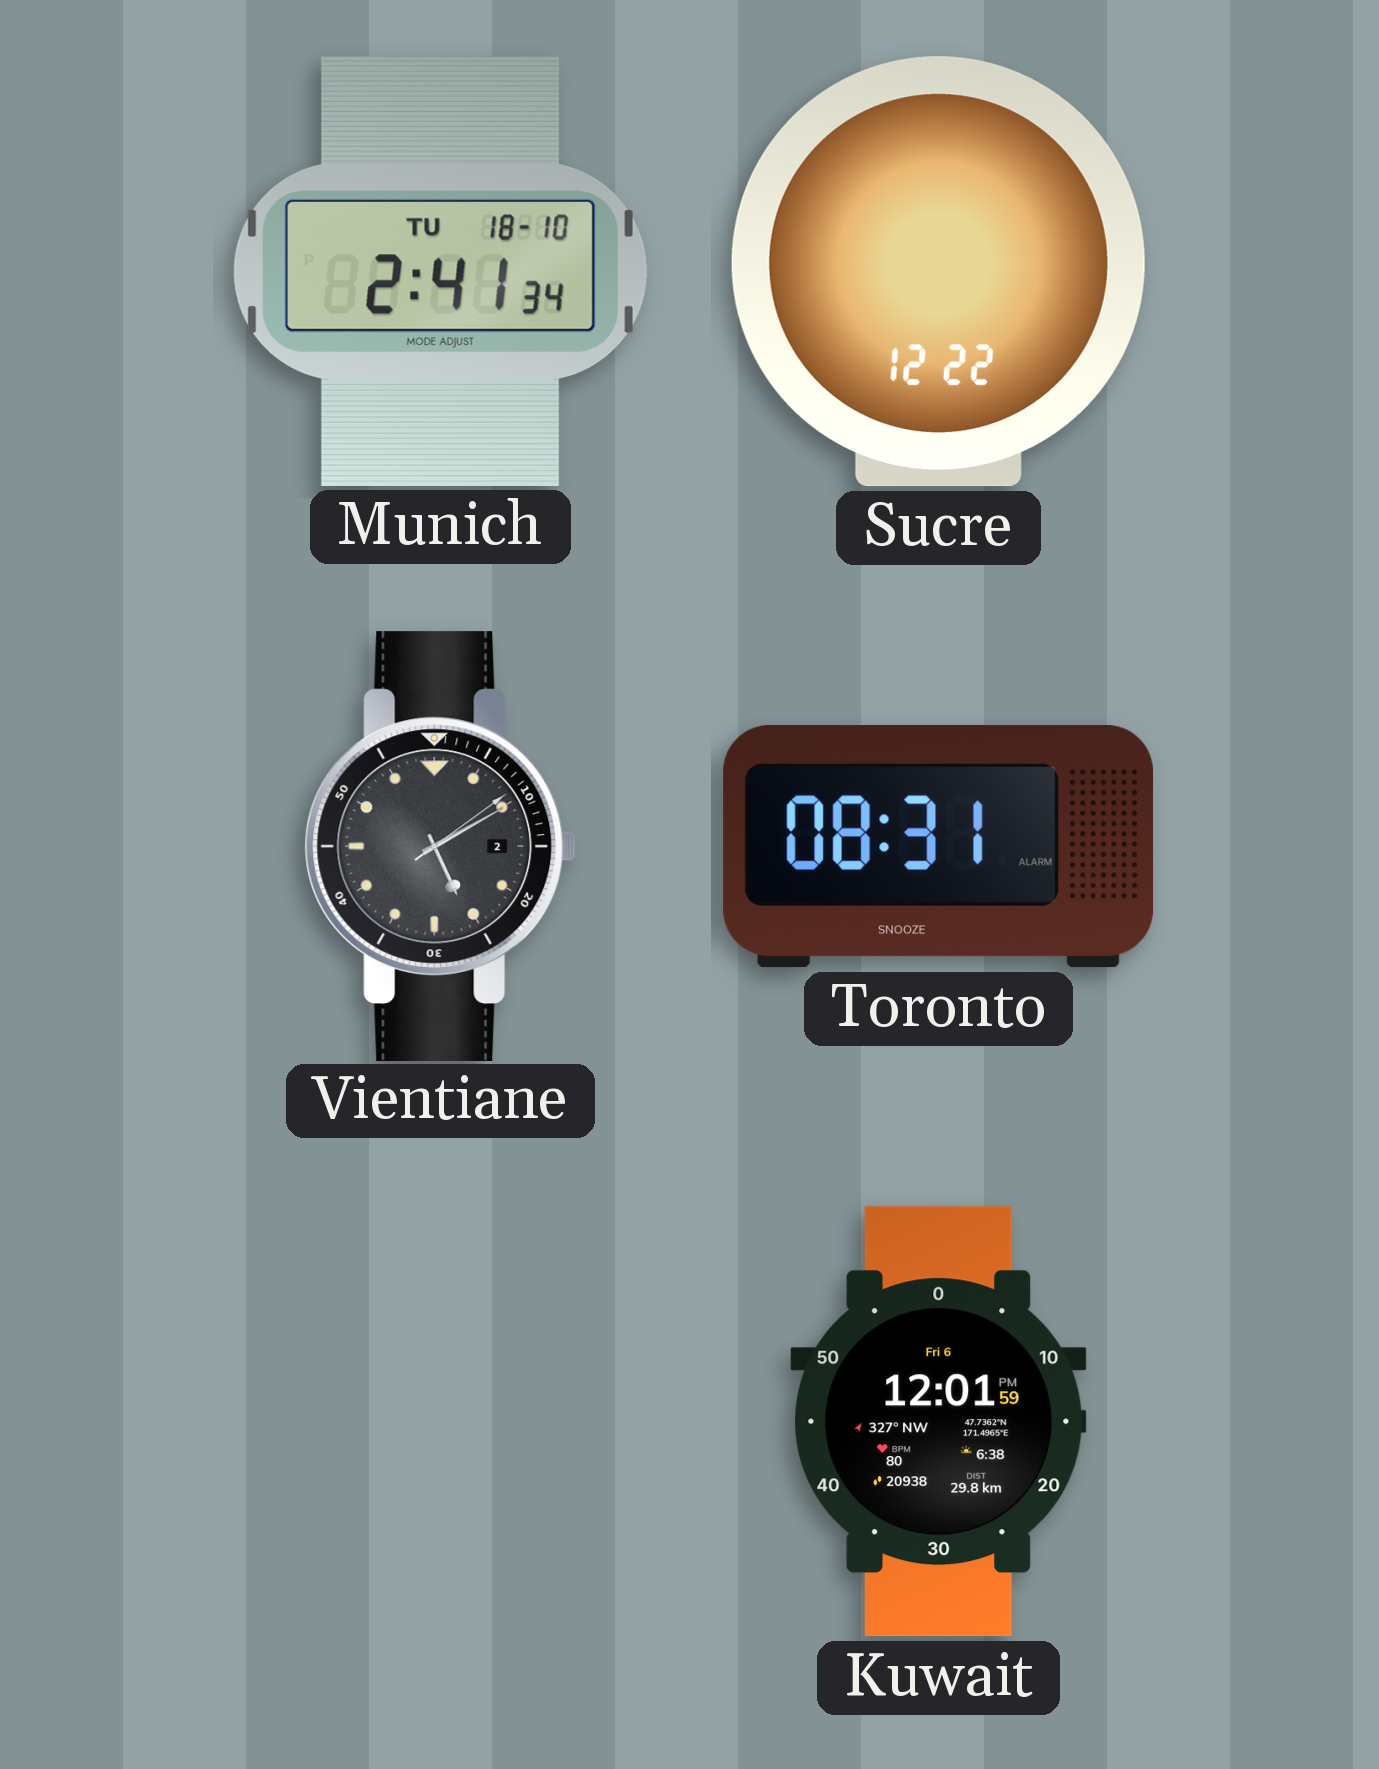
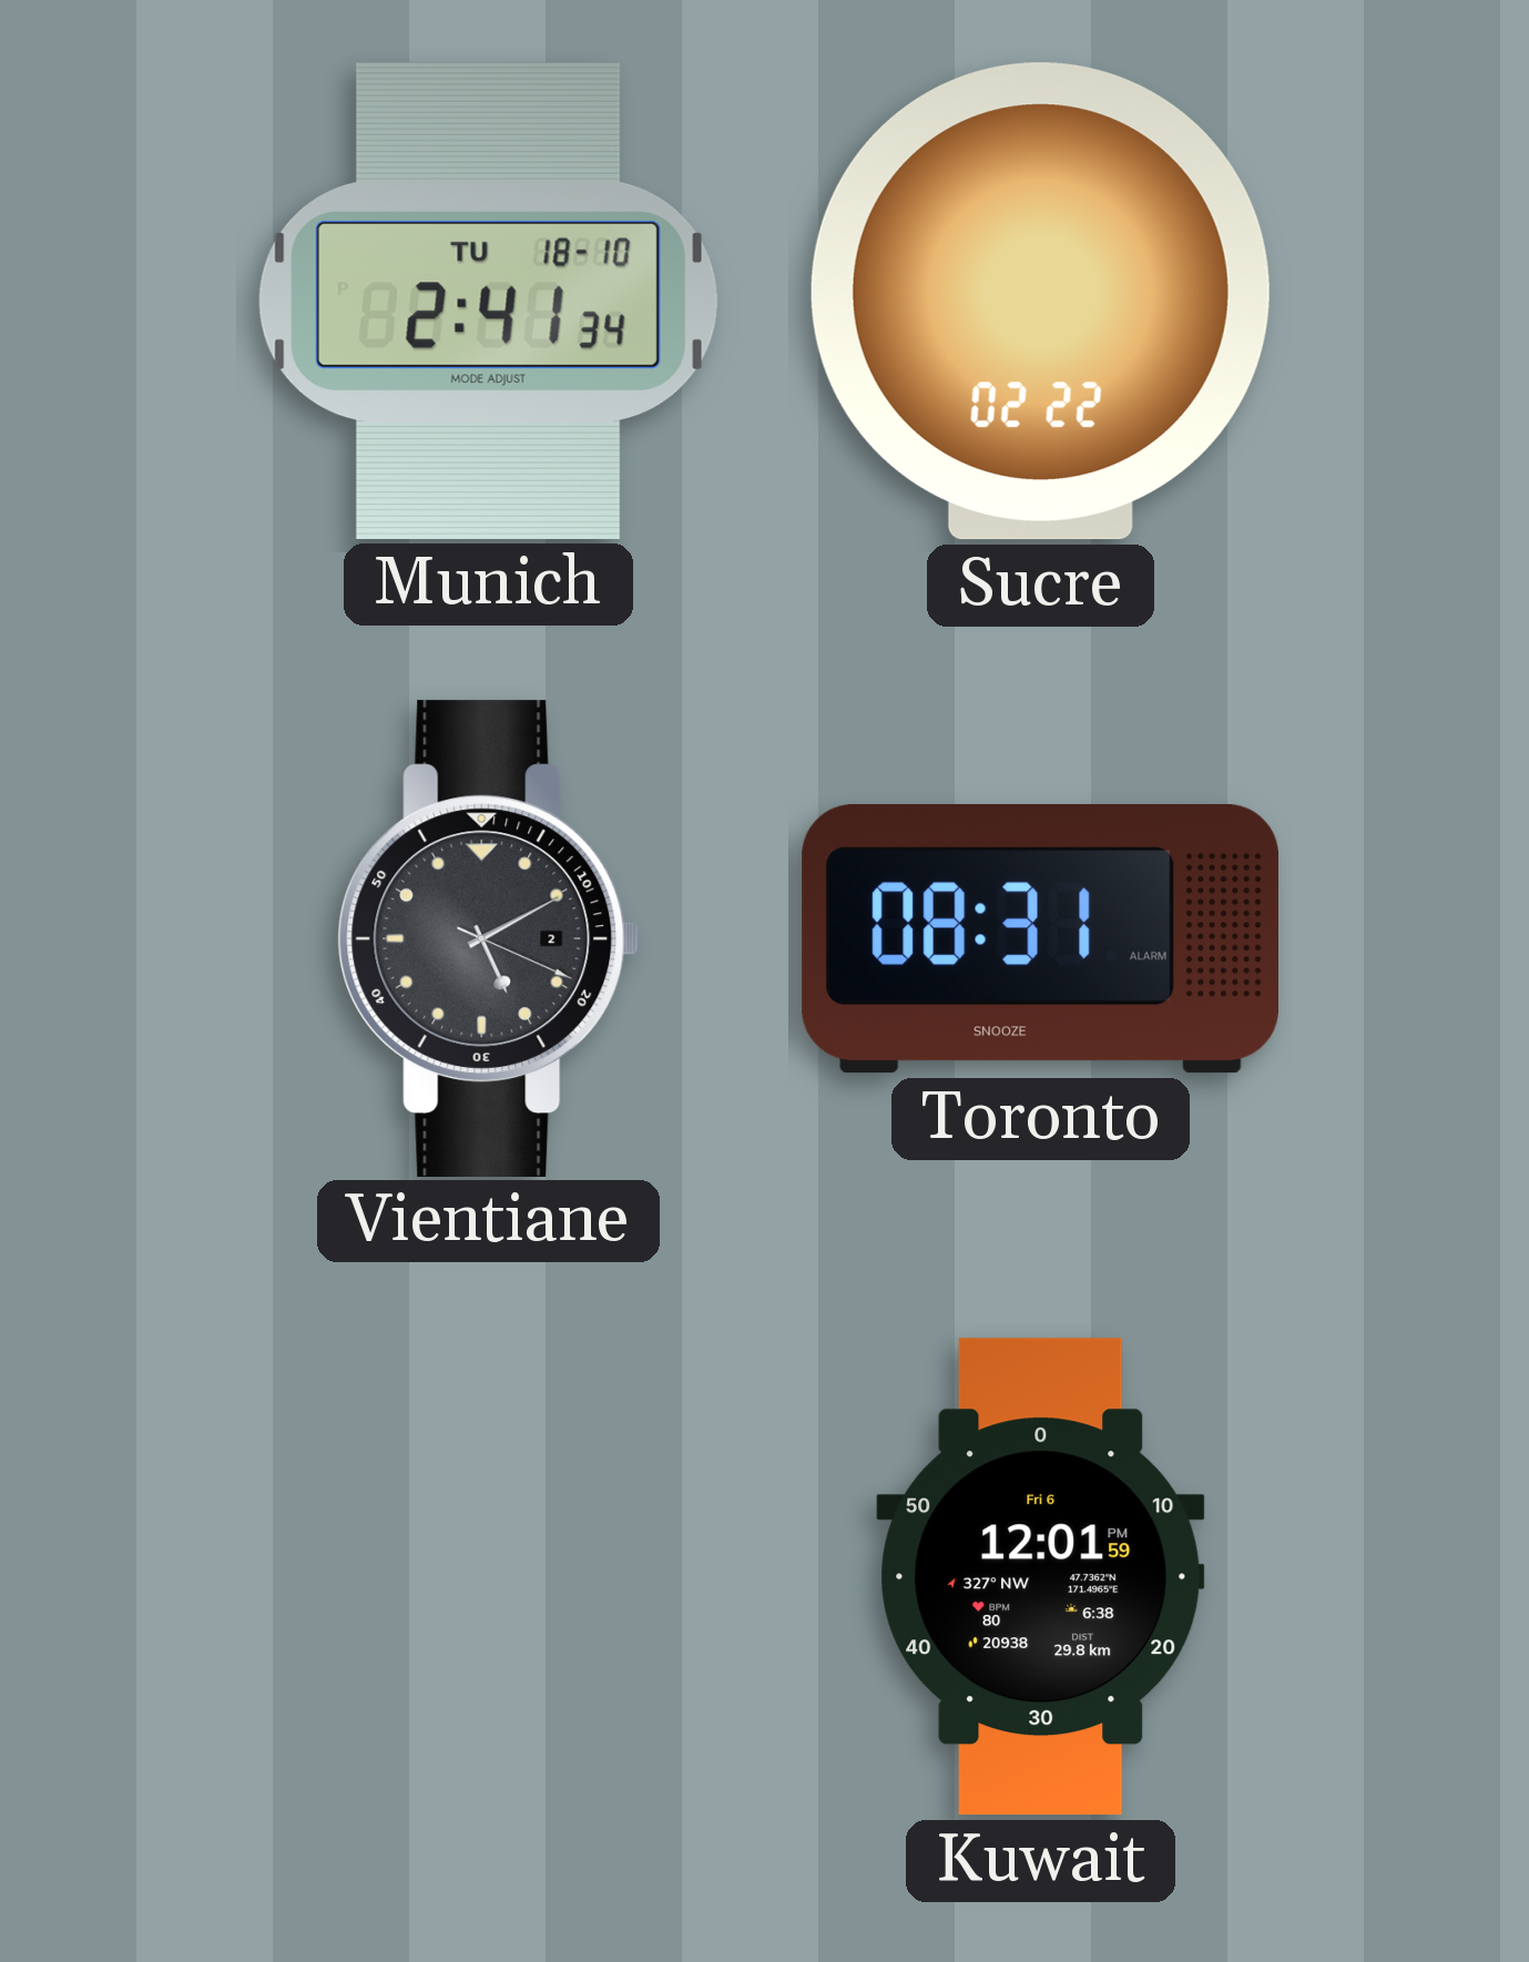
Sucre: 12:22 -> 02:22
Vientiane: 5:10:09 -> 5:10:19
